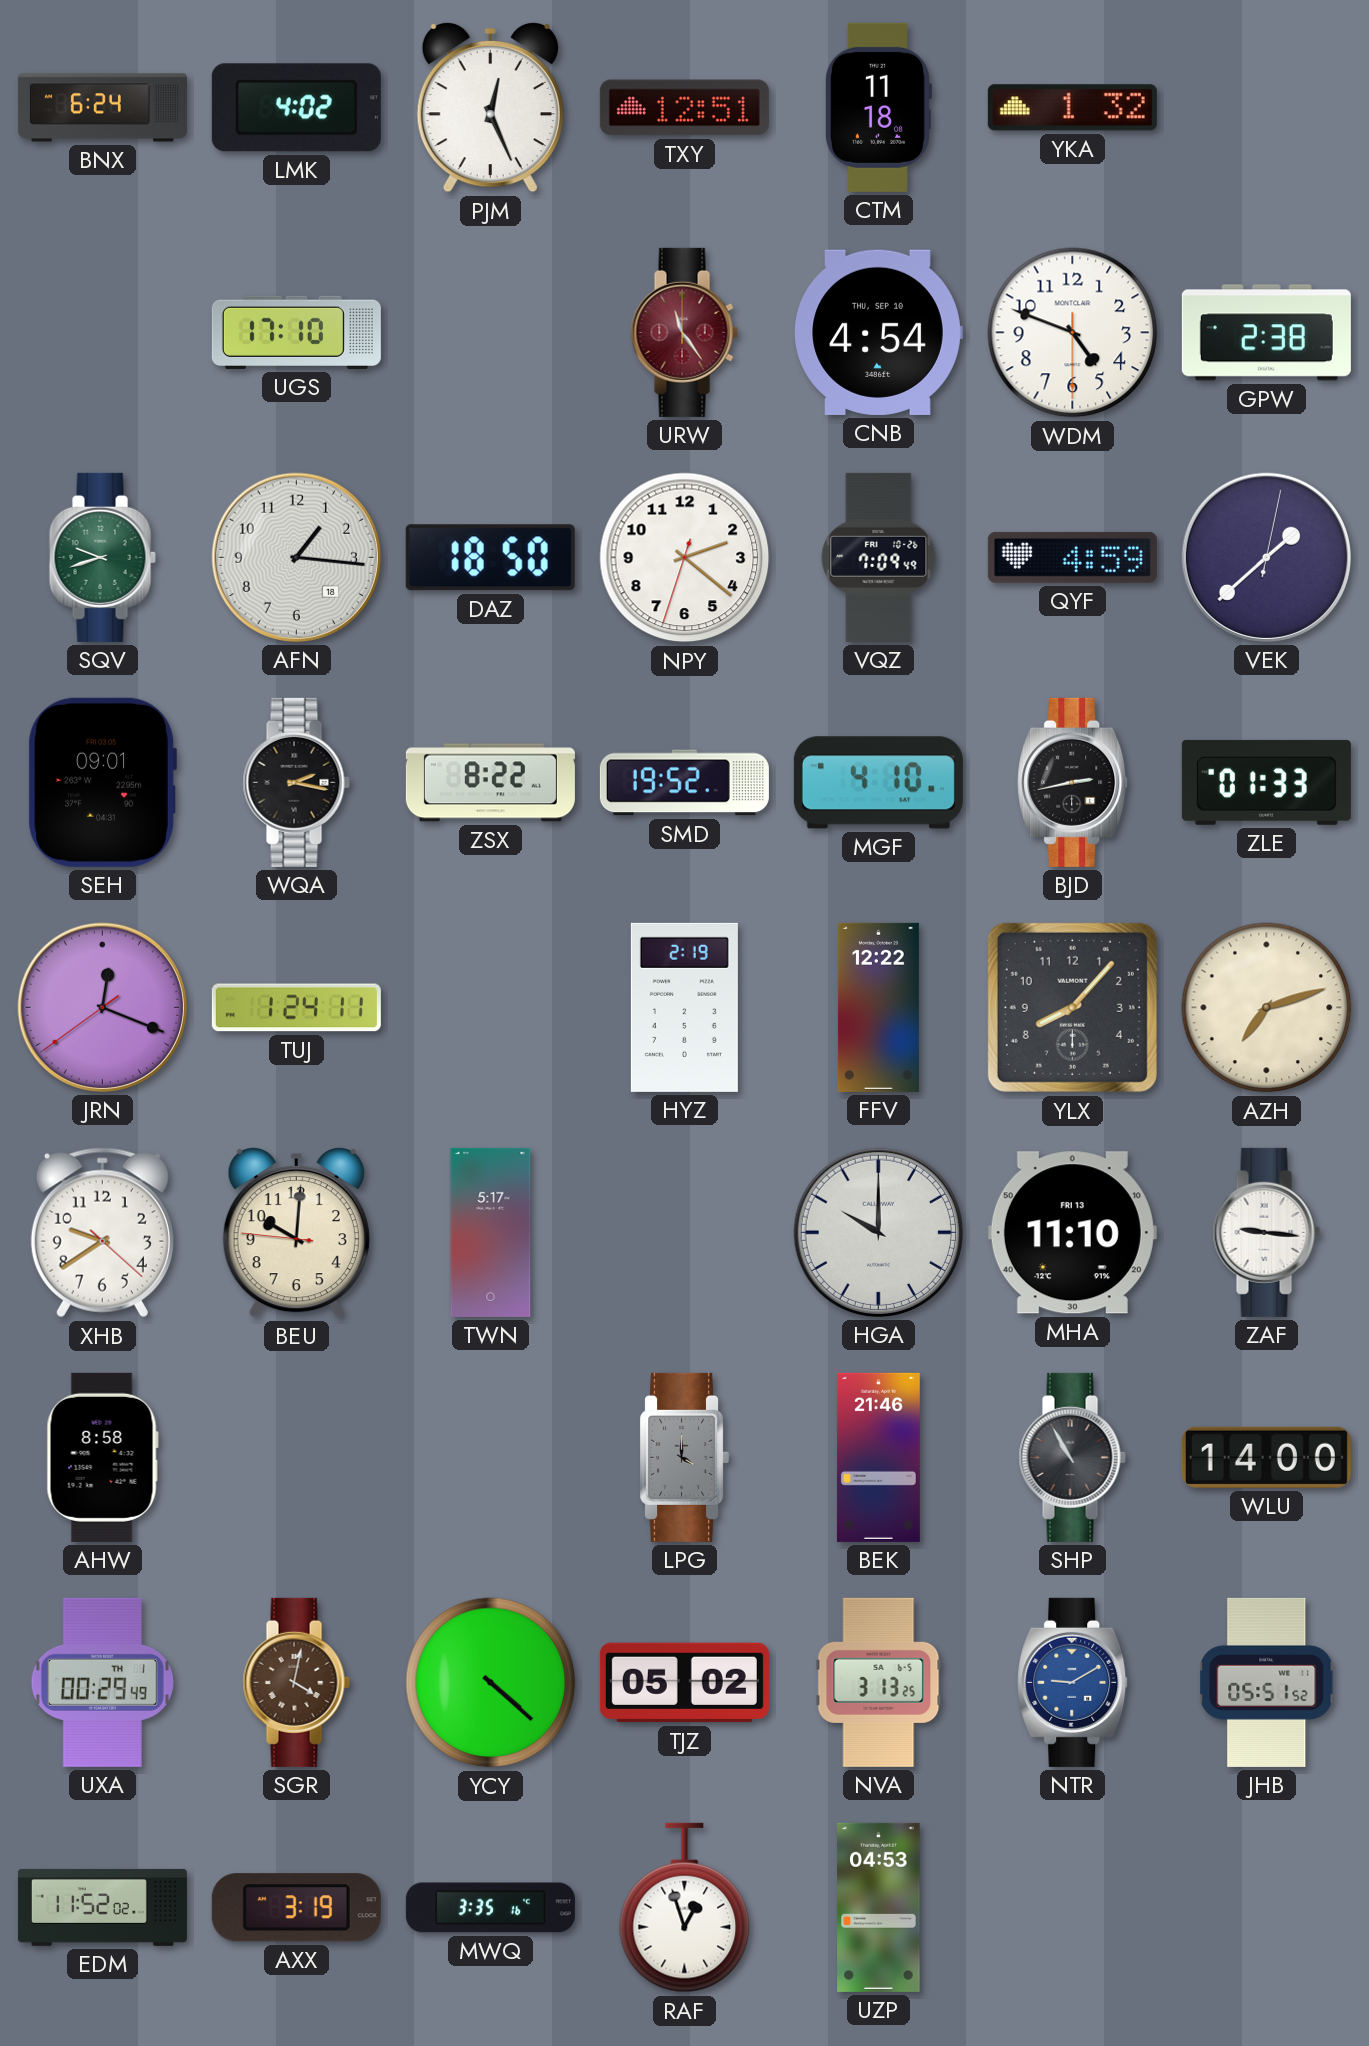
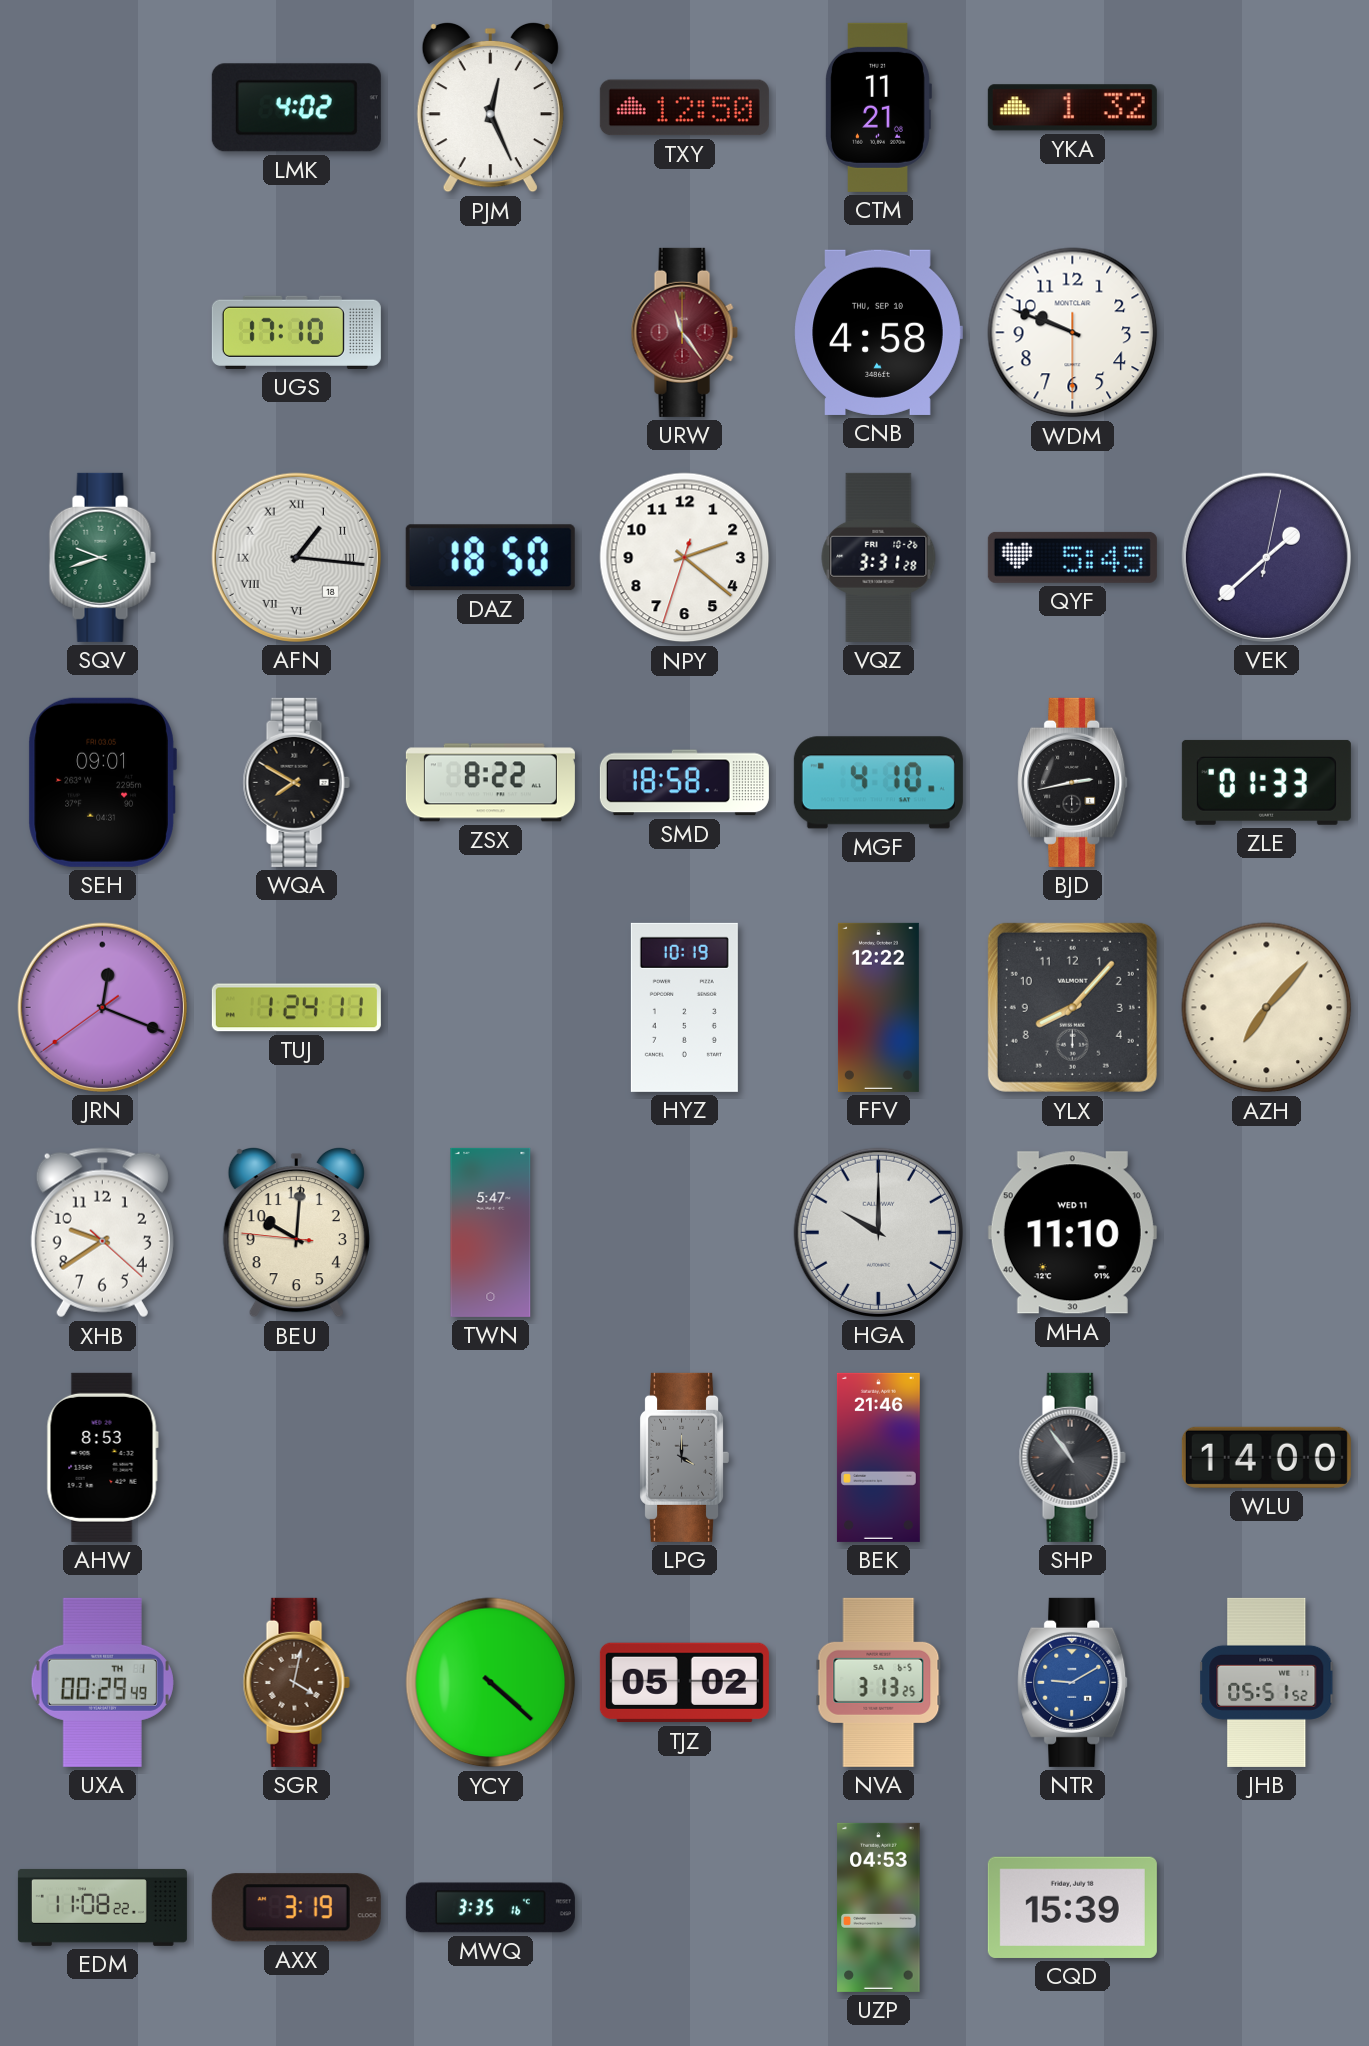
BNX: 6:24 -> none
TXY: 12:51 -> 12:50
CTM: 11:18 -> 11:21
CNB: 4:54 -> 4:58
WDM: 4:48 -> 9:48
GPW: 2:38 -> none
AFN numerals: Arabic -> Roman
VQZ: 7:09 -> 3:31
QYF: 4:59 -> 5:45
WQA: 2:17 -> 7:50
SMD: 19:52 -> 18:58
HYZ: 2:19 -> 10:19
AZH: 7:12 -> 7:07
TWN: 5:17 -> 5:47
MHA date: FRI 13 -> WED 11
ZAF: 9:16 -> none
AHW: 8:58 -> 8:53
SHP: 10:55 -> 10:54
EDM: 11:52 -> 11:08
RAF: 12:57 -> none
CQD: none -> 15:39
